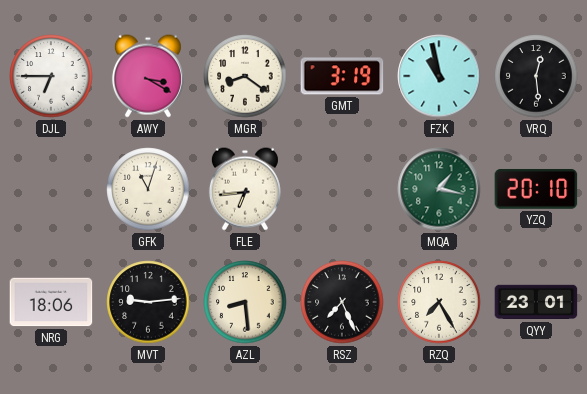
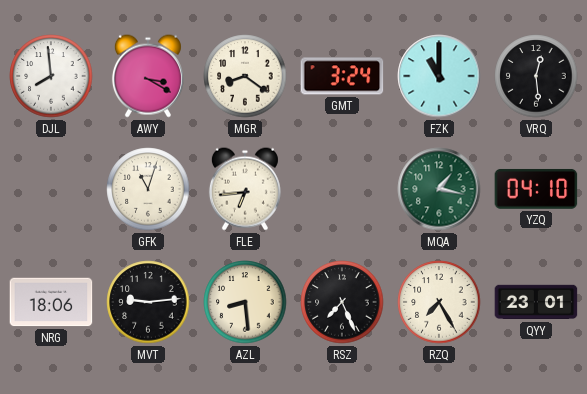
DJL: 6:45 -> 7:59
GMT: 3:19 -> 3:24
FZK: 10:58 -> 11:00
YZQ: 20:10 -> 04:10
